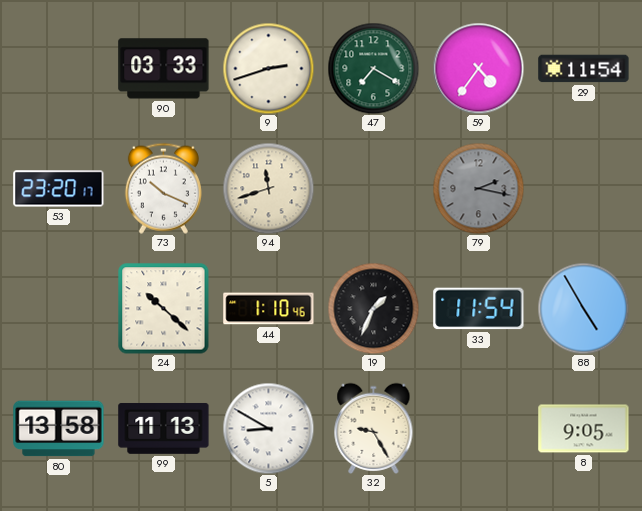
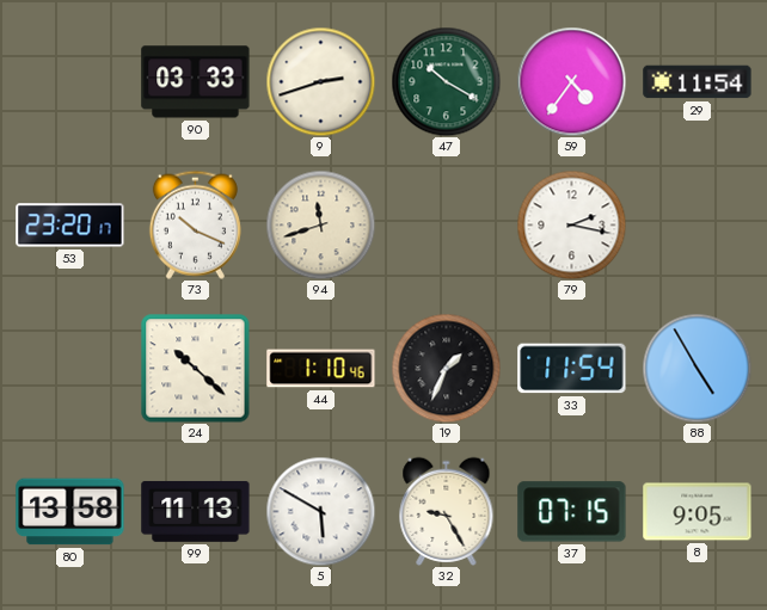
47: 7:20 -> 10:20
79 dial: grey -> white
5: 8:50 -> 5:50
37: none -> 07:15
